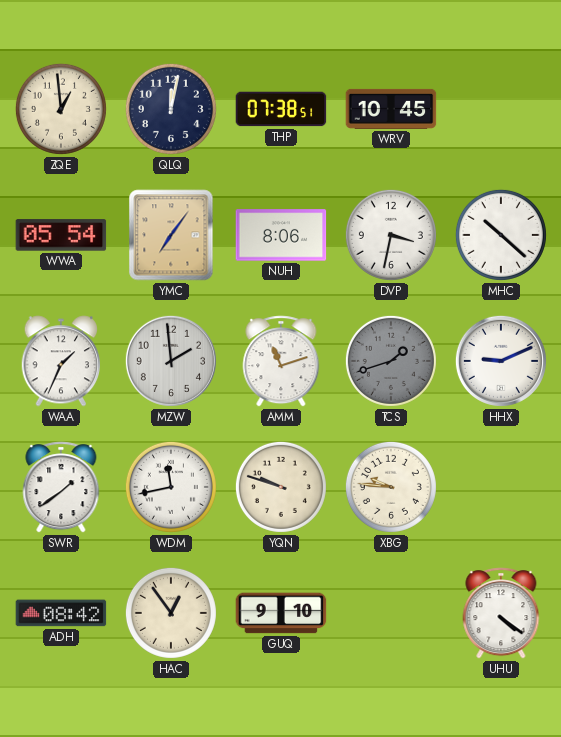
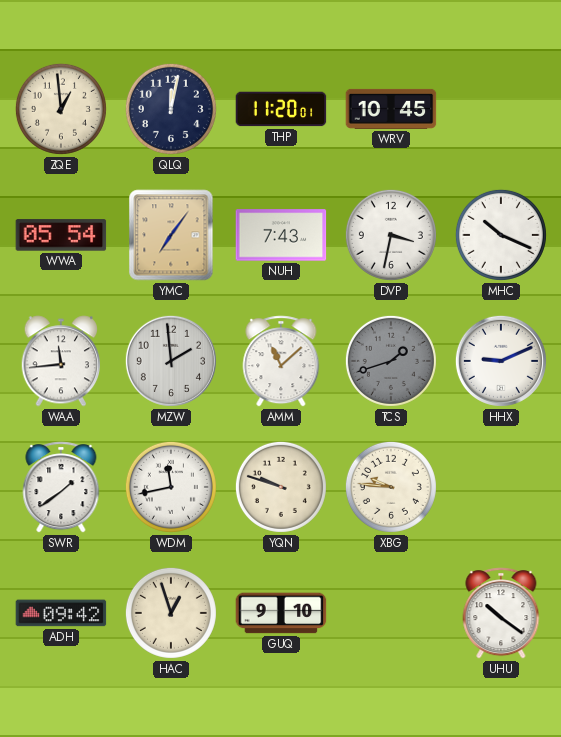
THP: 07:38 -> 11:20
NUH: 8:06 -> 7:43
MHC: 10:22 -> 10:19
WAA: 1:34 -> 11:44
AMM: 11:12 -> 11:08
ADH: 08:42 -> 09:42
HAC: 12:54 -> 12:57
UHU: 4:21 -> 10:21
